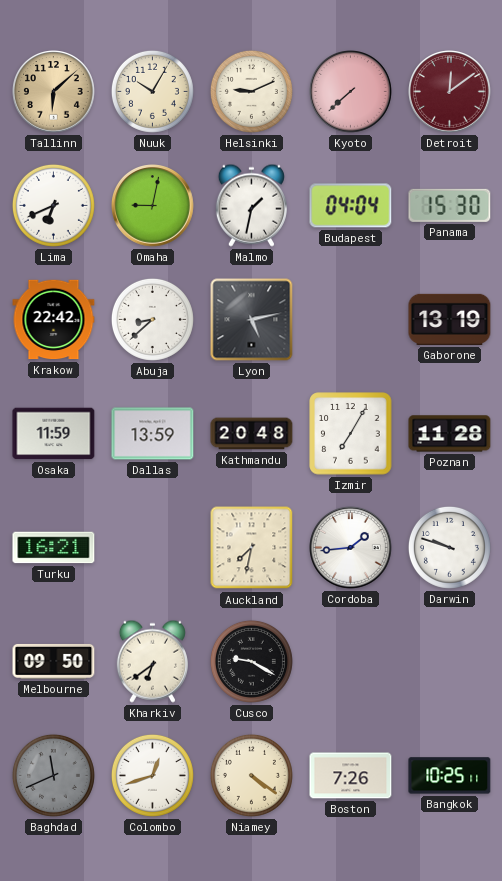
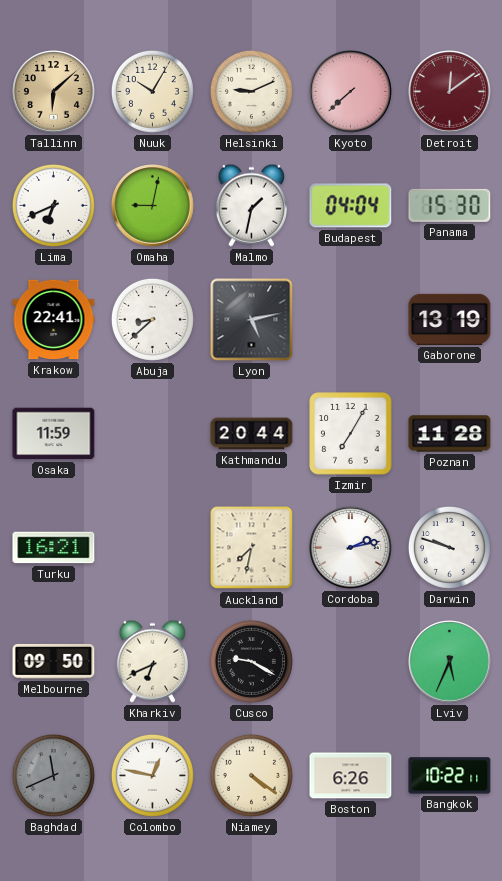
Krakow: 22:42 -> 22:41
Dallas: 13:59 -> none
Kathmandu: 20:48 -> 20:44
Cordoba: 1:44 -> 2:13
Kharkiv: 6:39 -> 6:41
Lviv: none -> 5:34
Colombo: 12:42 -> 12:47
Boston: 7:26 -> 6:26
Bangkok: 10:25 -> 10:22
